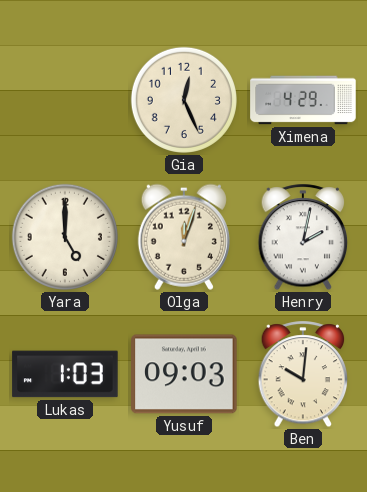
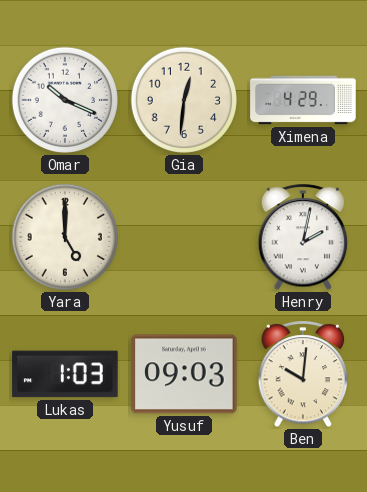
Omar: none -> 10:19
Gia: 12:26 -> 12:31
Olga: 12:03 -> none
